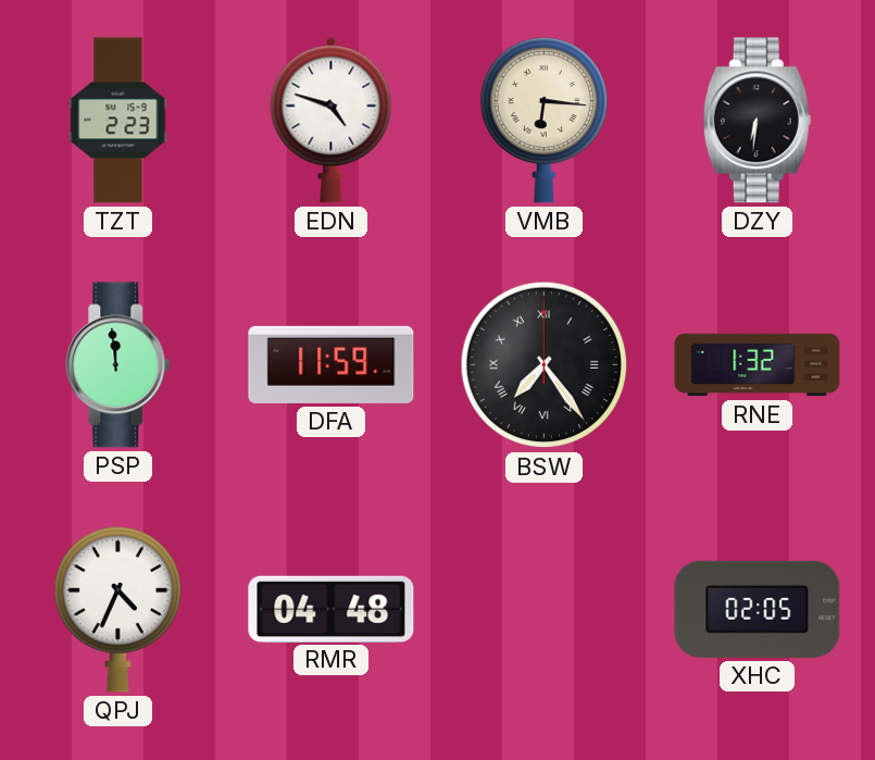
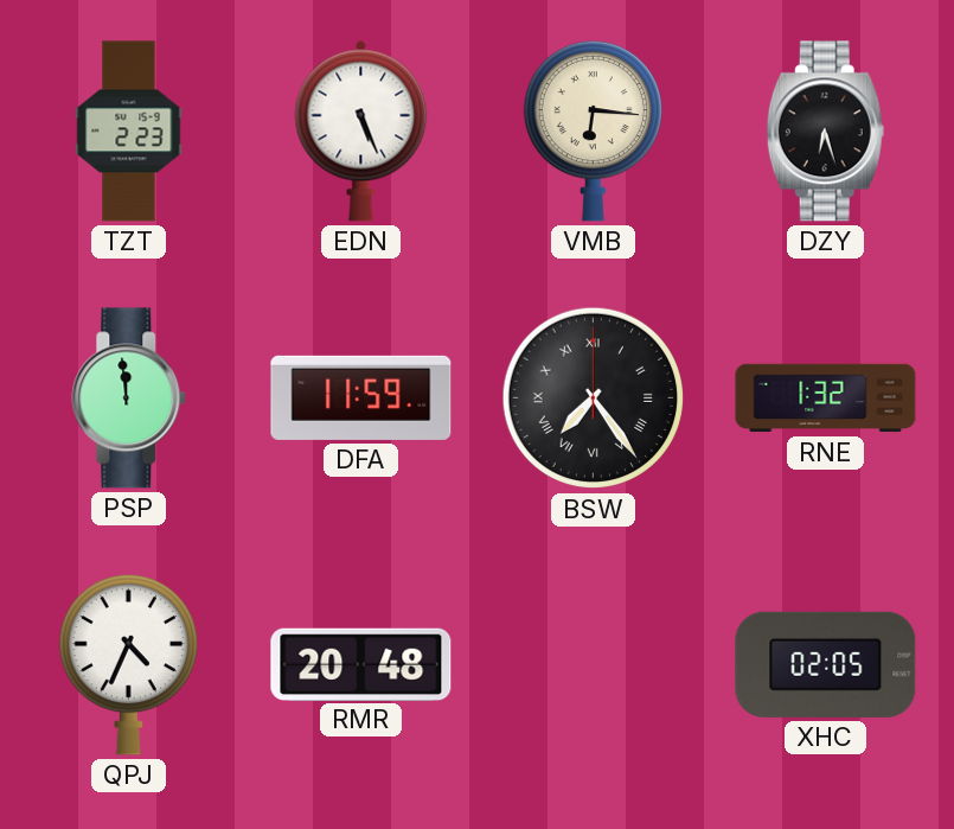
EDN: 4:48 -> 5:26
DZY: 6:31 -> 6:27
RMR: 04:48 -> 20:48
